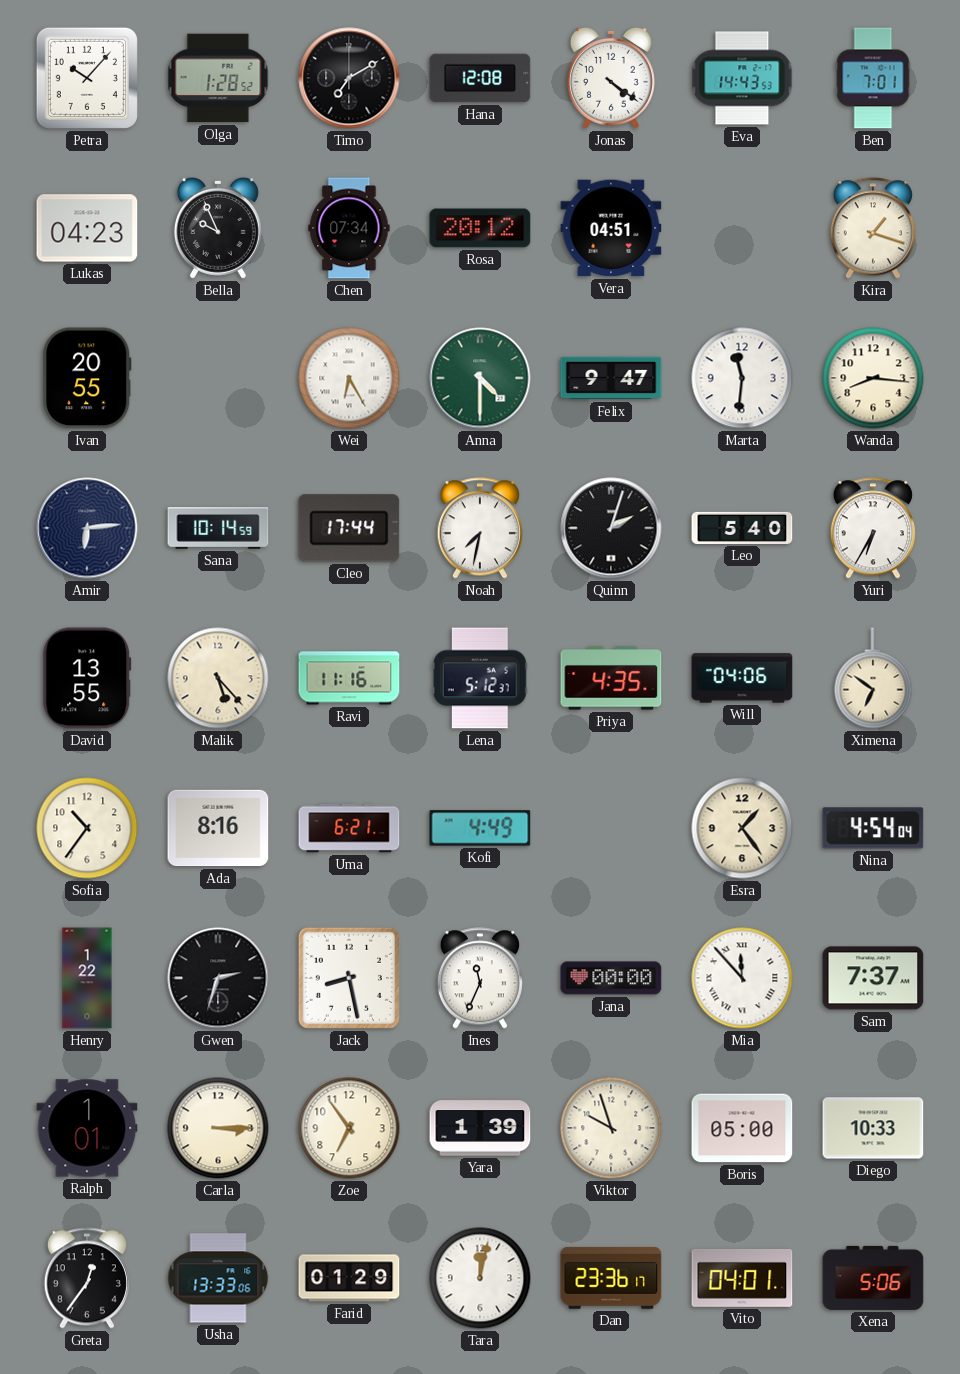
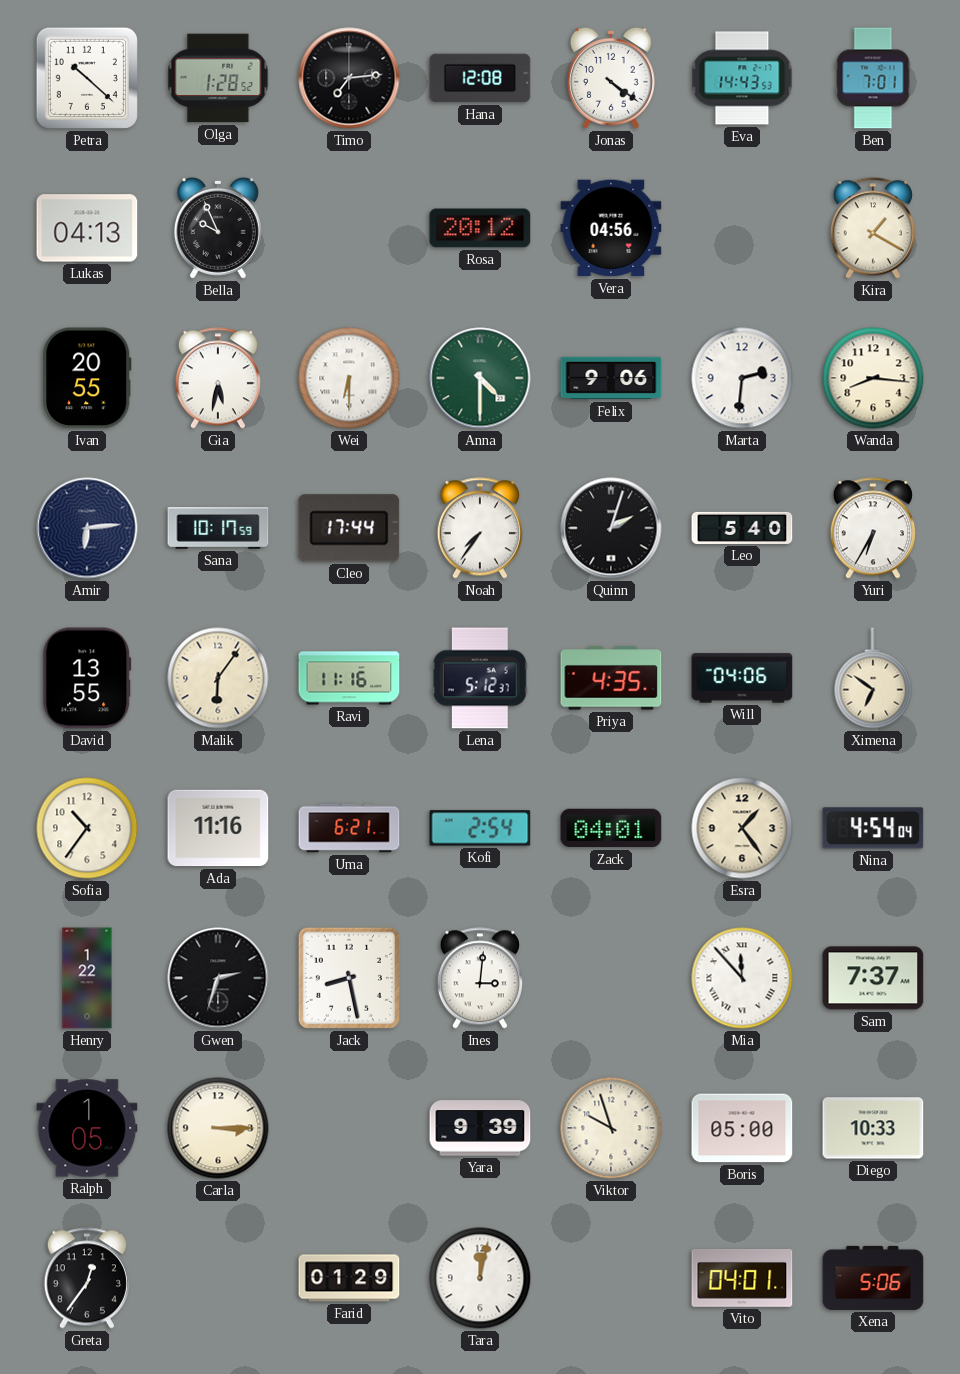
Petra: 10:07 -> 10:22
Timo: 7:10 -> 7:14
Lukas: 04:23 -> 04:13
Chen: 07:34 -> none
Vera: 04:51 -> 04:56
Kira: 1:18 -> 1:20
Gia: none -> 5:32
Wei: 6:25 -> 6:30
Felix: 9:47 -> 9:06
Marta: 11:31 -> 2:31
Sana: 10:14 -> 10:17
Noah: 7:32 -> 7:36
Malik: 5:23 -> 6:06
Ada: 8:16 -> 11:16
Kofi: 4:49 -> 2:54
Zack: none -> 04:01
Ines: 11:34 -> 3:01
Jana: 00:00 -> none
Ralph: 1:01 -> 1:05
Zoe: 6:54 -> none
Yara: 1:39 -> 9:39
Usha: 13:33 -> none
Dan: 23:36 -> none
